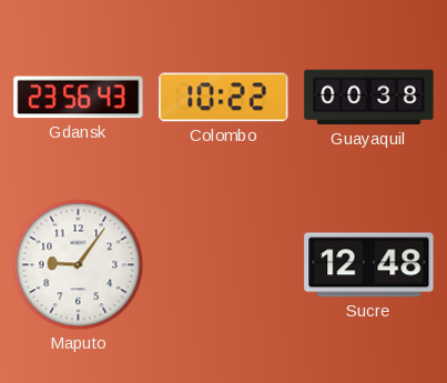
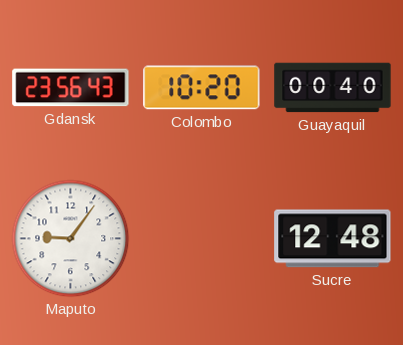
Colombo: 10:22 -> 10:20
Guayaquil: 00:38 -> 00:40
